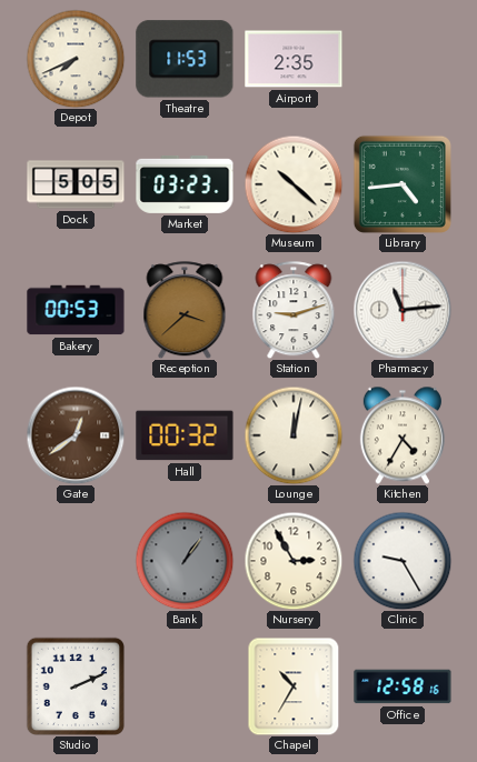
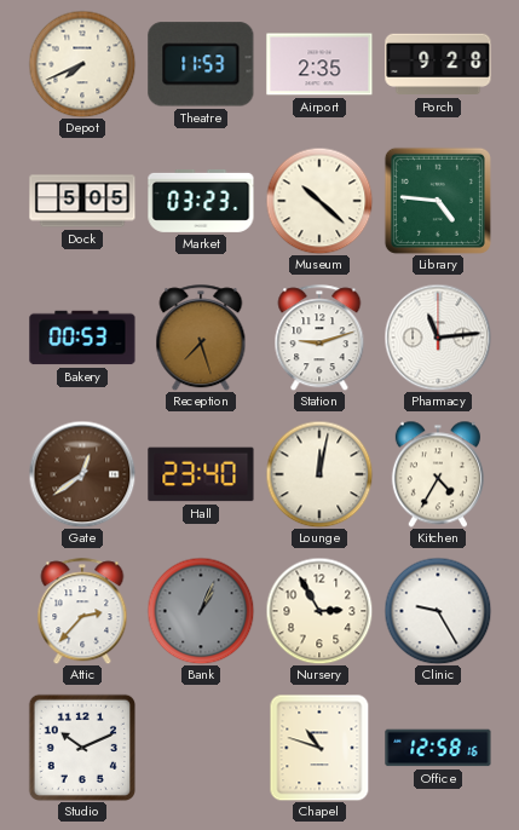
Porch: none -> 9:28
Library: 4:44 -> 4:46
Reception: 3:38 -> 7:27
Hall: 00:32 -> 23:40
Attic: none -> 2:37
Bank: 1:06 -> 1:04
Studio: 2:11 -> 10:11
Chapel: 10:35 -> 10:48
